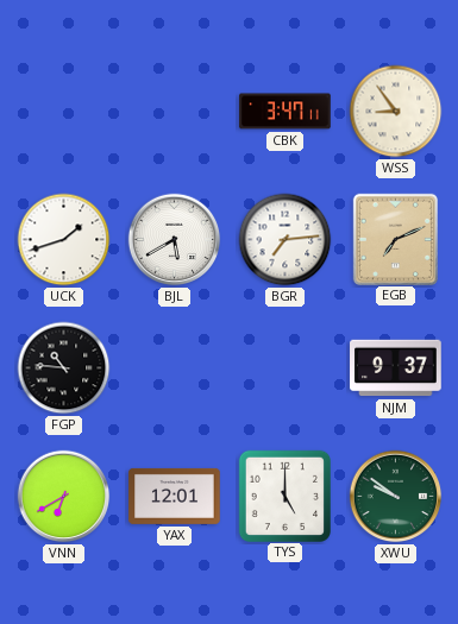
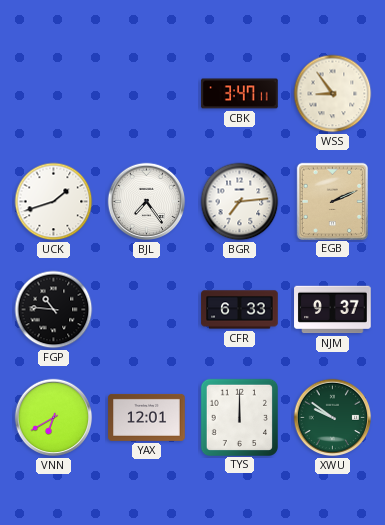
BJL: 5:40 -> 7:24
EGB: 7:11 -> 2:11
CFR: none -> 6:33
TYS: 5:00 -> 12:00
